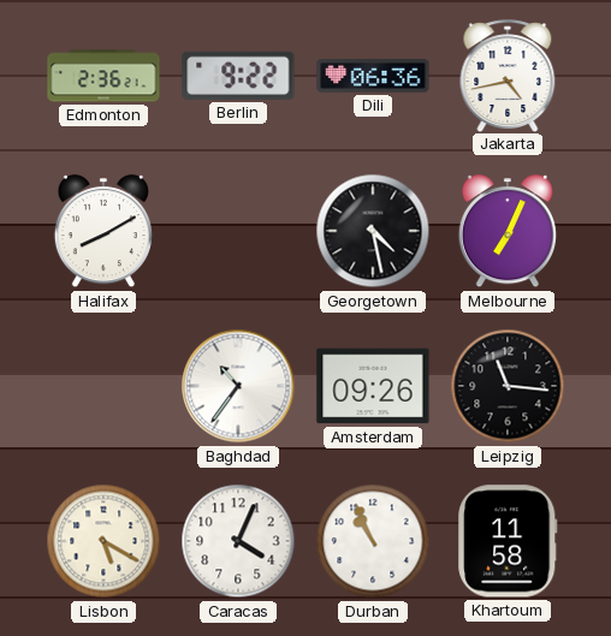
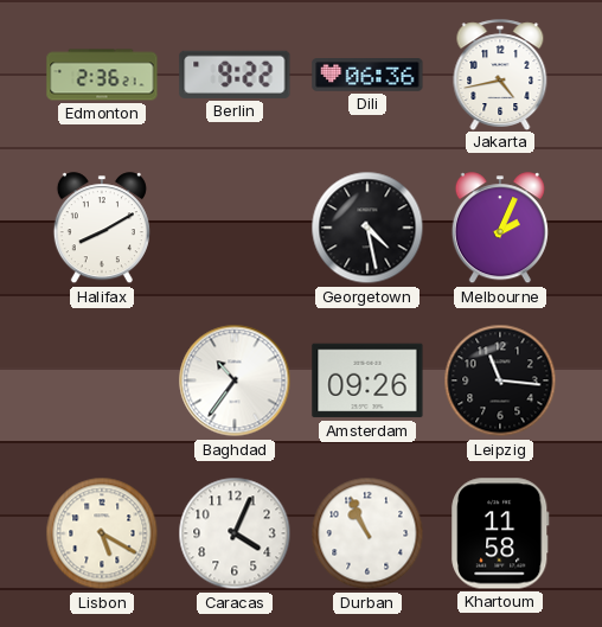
Melbourne: 7:04 -> 2:04
